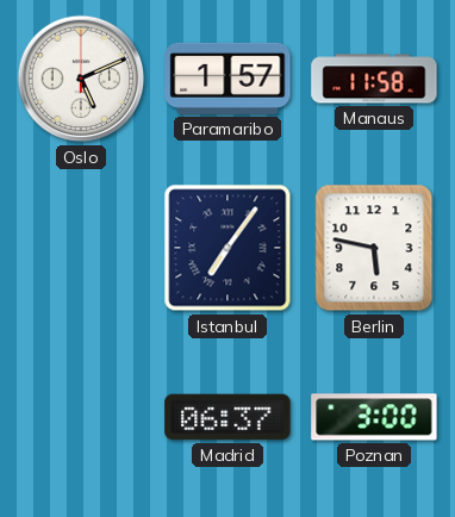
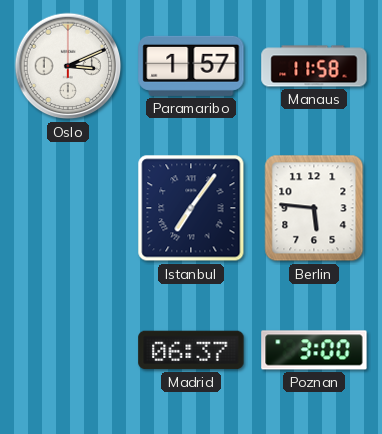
Oslo: 5:11 -> 3:11
Berlin: 5:47 -> 5:46
